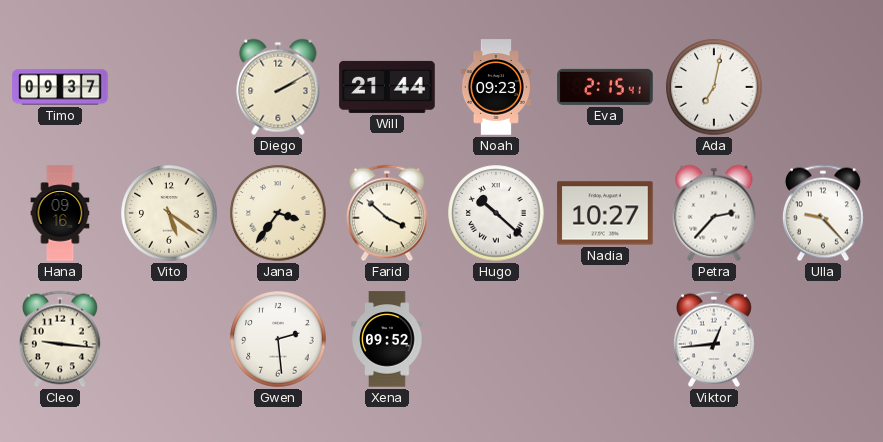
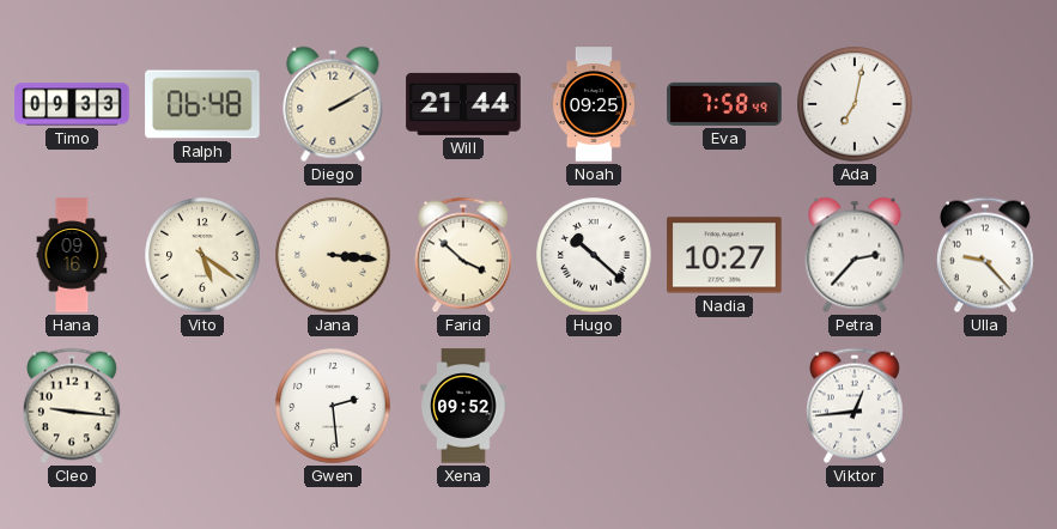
Timo: 09:37 -> 09:33
Ralph: none -> 06:48
Noah: 09:23 -> 09:25
Eva: 2:15 -> 7:58
Jana: 3:36 -> 3:16
